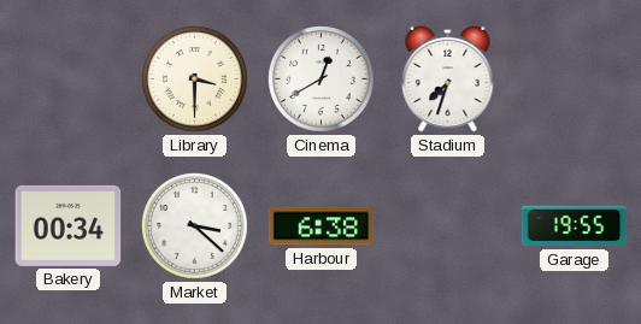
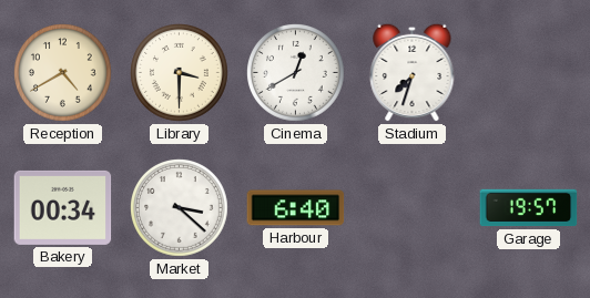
Reception: none -> 4:40
Harbour: 6:38 -> 6:40
Garage: 19:55 -> 19:57
